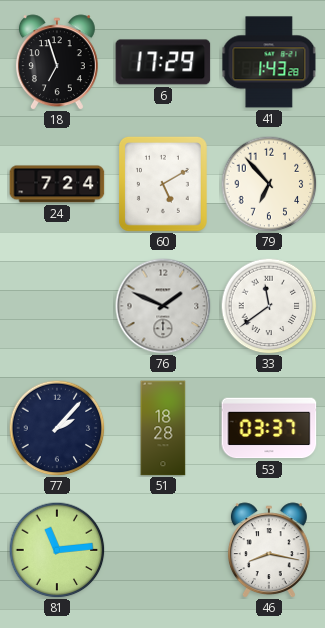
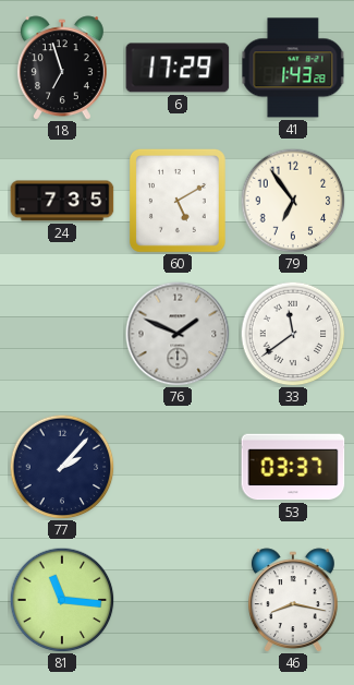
24: 7:24 -> 7:35
79: 6:53 -> 6:54
51: 18:28 -> none
81: 11:14 -> 11:16
